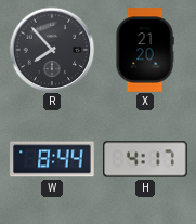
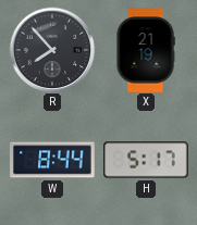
X: 21:20 -> 21:19
H: 4:17 -> 5:17
